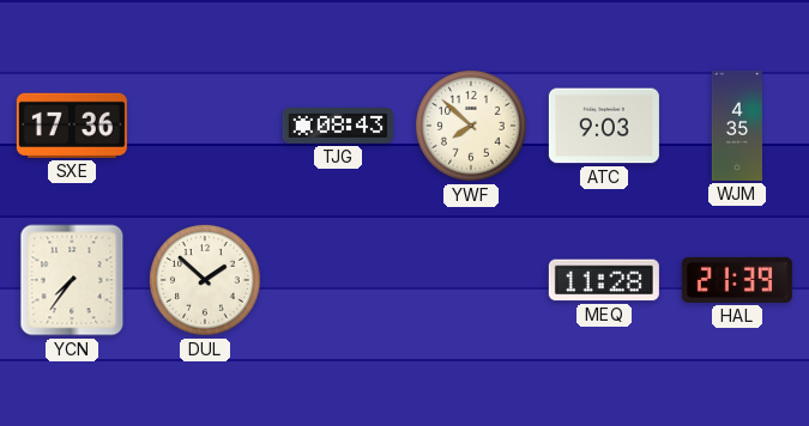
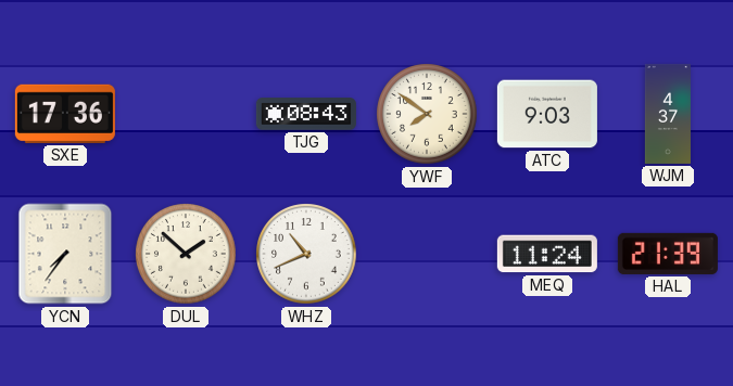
YWF: 7:52 -> 7:51
WJM: 4:35 -> 4:37
WHZ: none -> 10:41
MEQ: 11:28 -> 11:24
